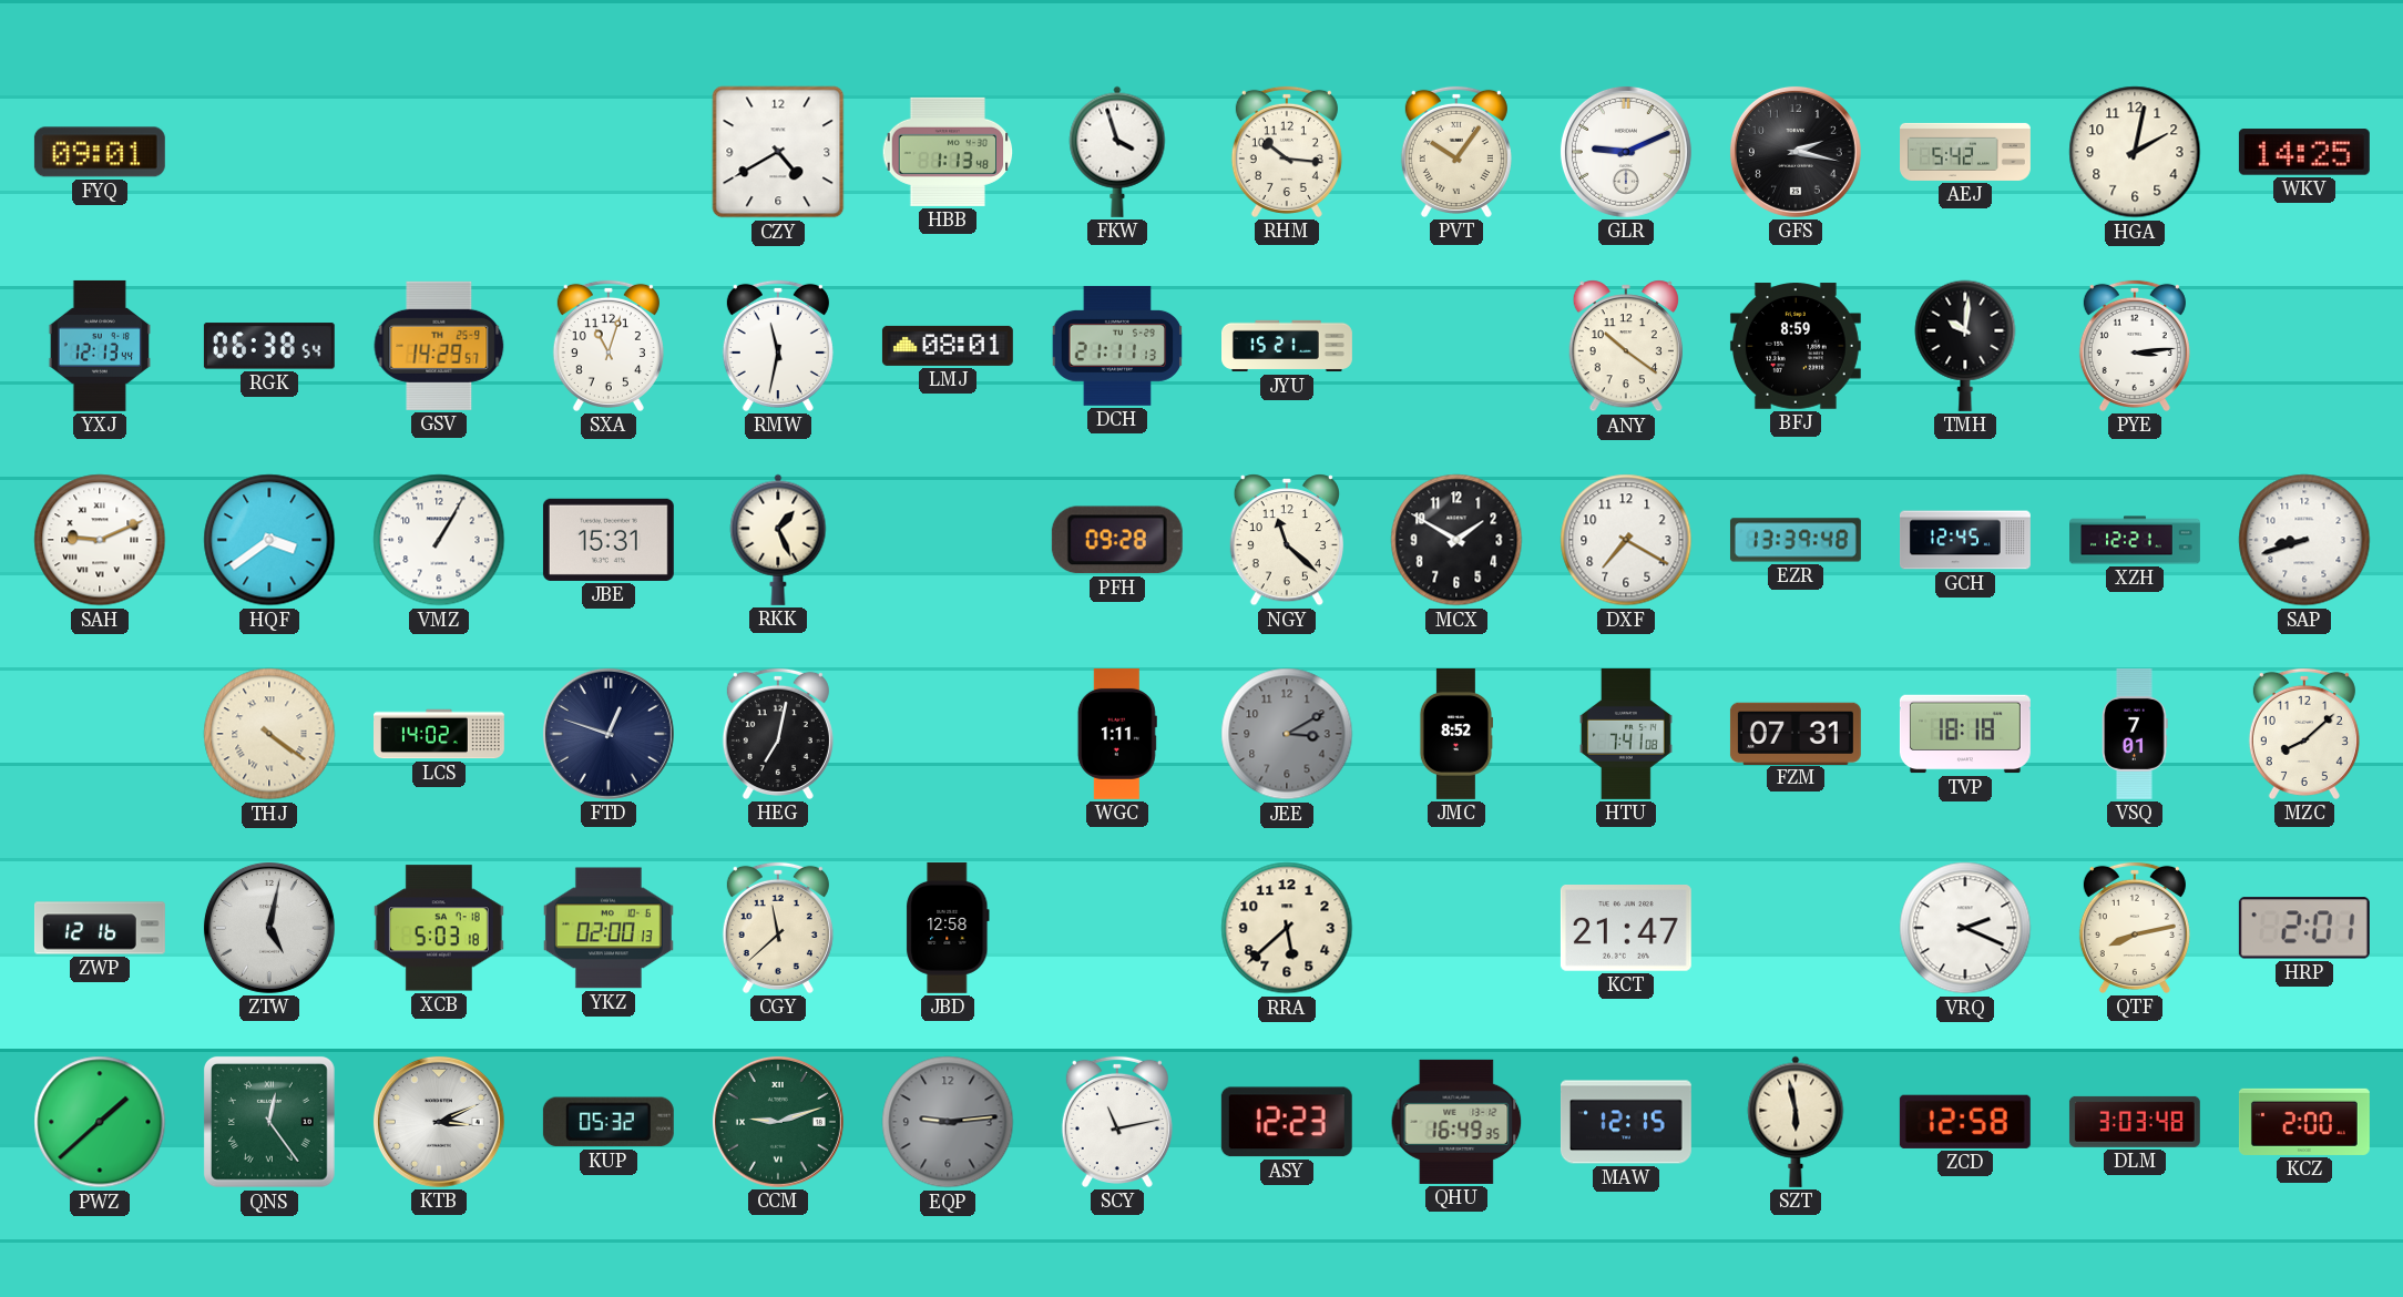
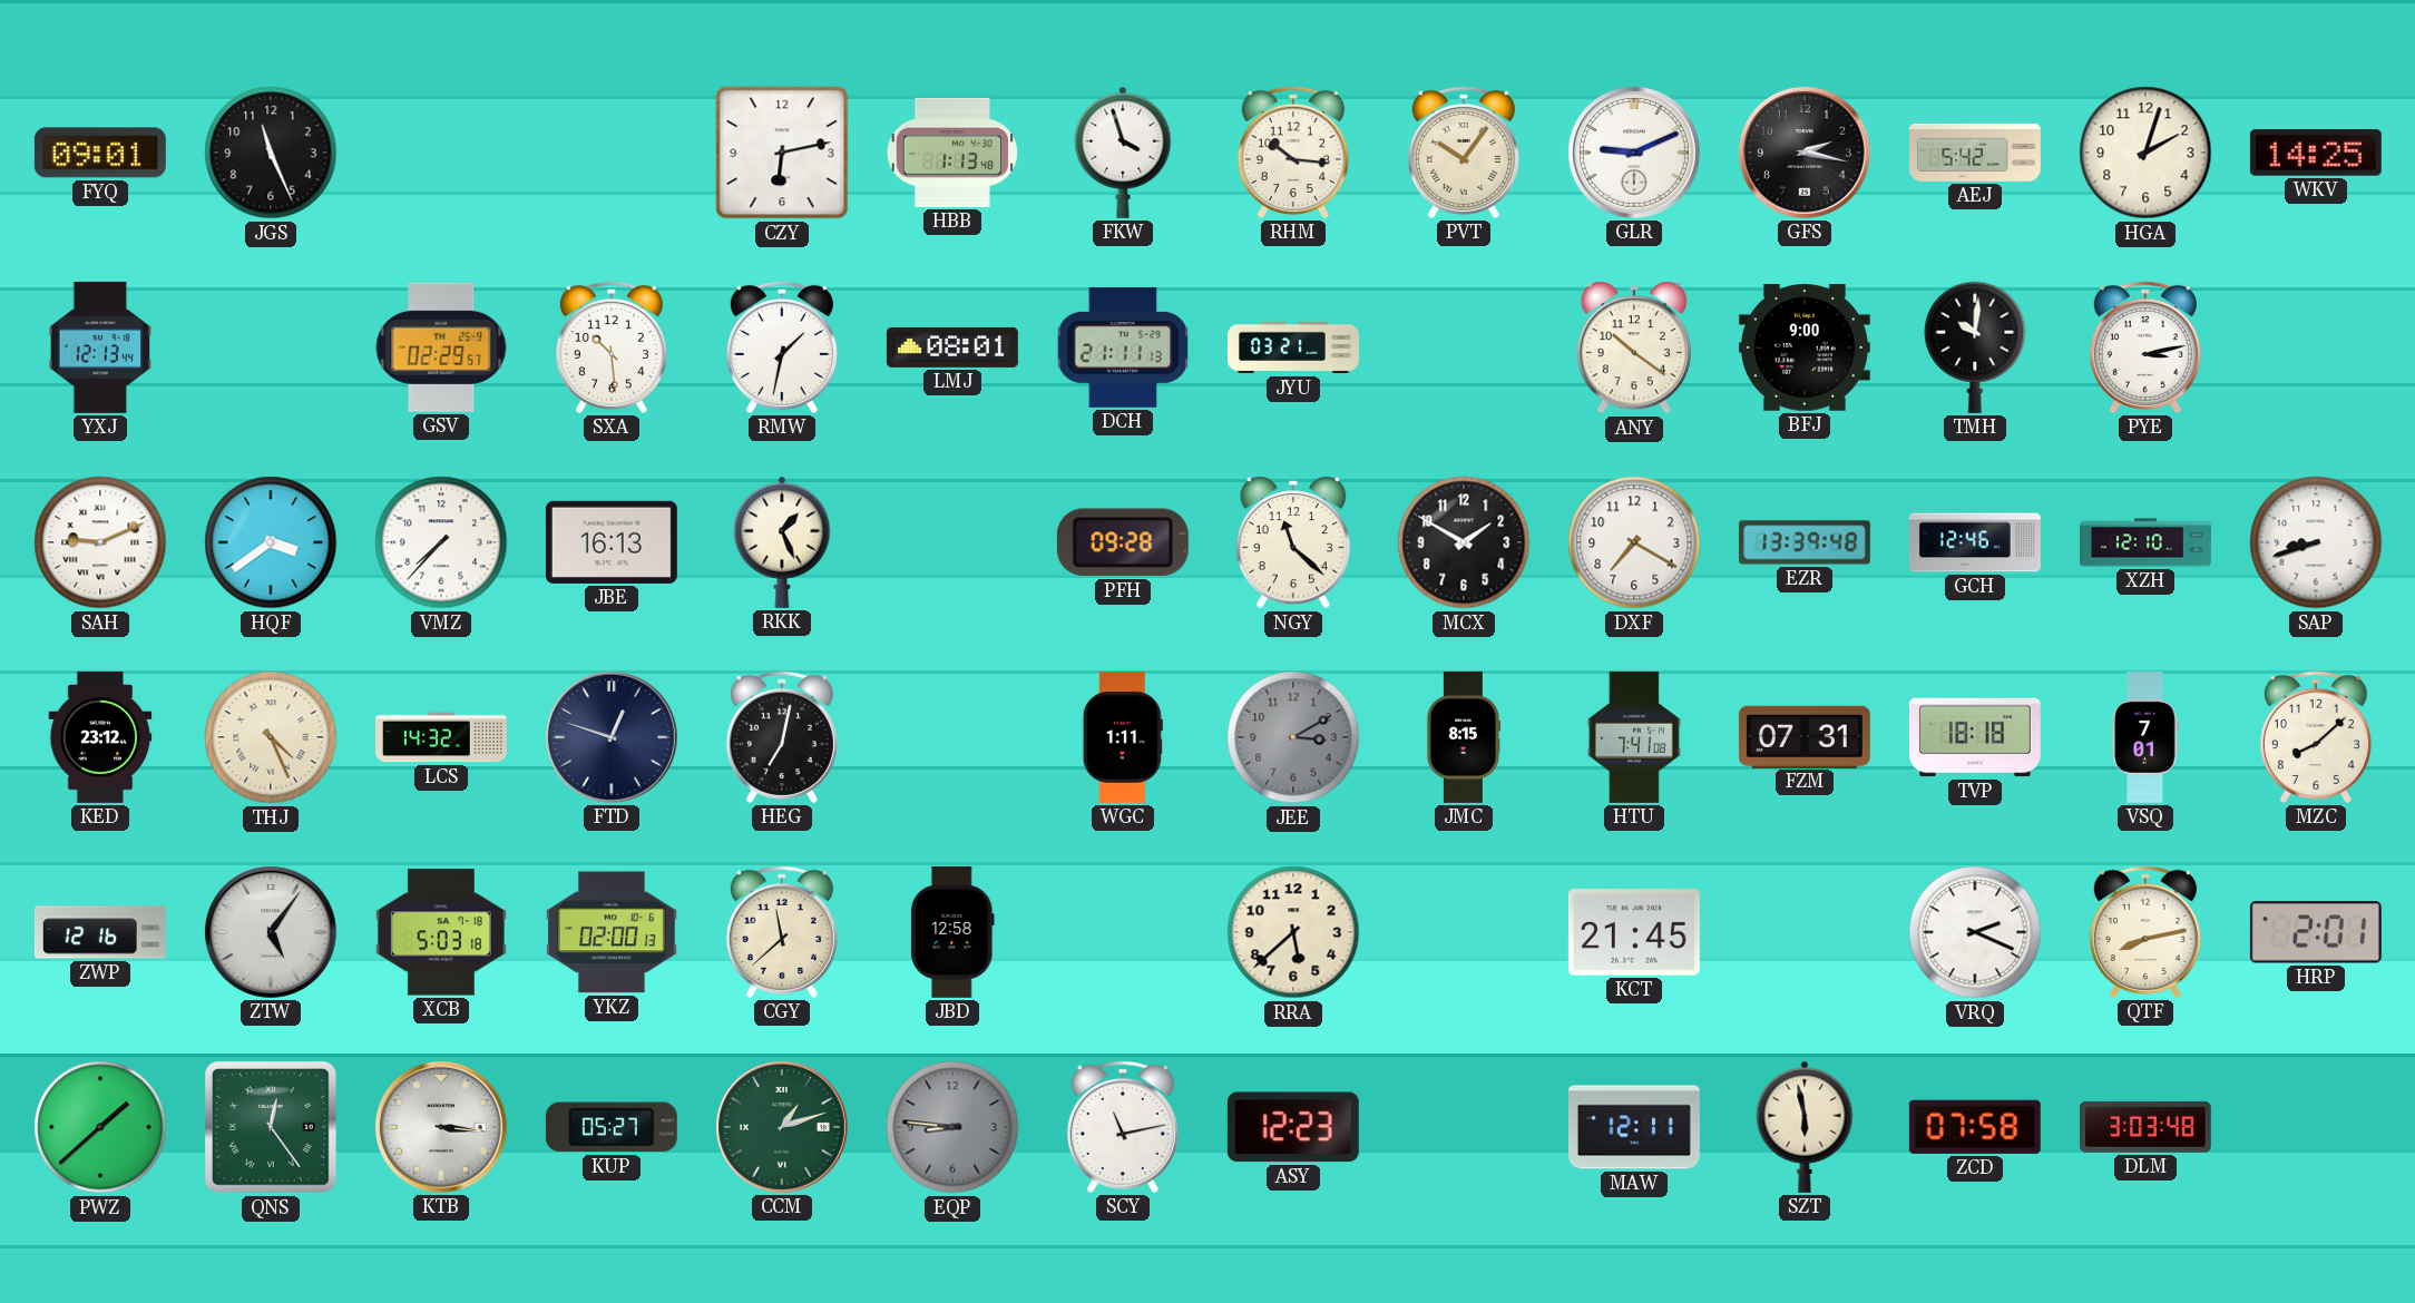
JGS: none -> 11:26
CZY: 4:40 -> 6:13
HGA: 2:02 -> 2:03
RGK: 06:38 -> none
GSV: 14:29 -> 02:29
SXA: 11:03 -> 10:29
RMW: 11:32 -> 1:32
JYU: 15:21 -> 03:21
BFJ: 8:59 -> 9:00
PYE: 3:14 -> 3:13
VMZ: 1:05 -> 7:37
JBE: 15:31 -> 16:13
GCH: 12:45 -> 12:46
XZH: 12:21 -> 12:10
KED: none -> 23:12
THJ: 4:21 -> 4:26
LCS: 14:02 -> 14:32
JMC: 8:52 -> 8:15
ZTW: 5:02 -> 5:06
KCT: 21:47 -> 21:45
KTB: 3:11 -> 3:16
KUP: 05:32 -> 05:27
CCM: 9:12 -> 1:12
EQP: 9:14 -> 8:46
QHU: 16:49 -> none
MAW: 12:15 -> 12:11
ZCD: 12:58 -> 07:58
KCZ: 2:00 -> none
